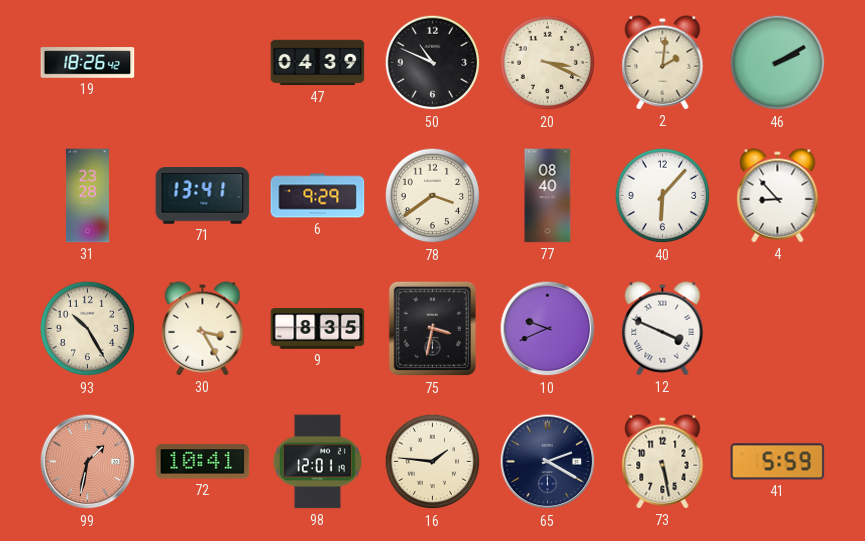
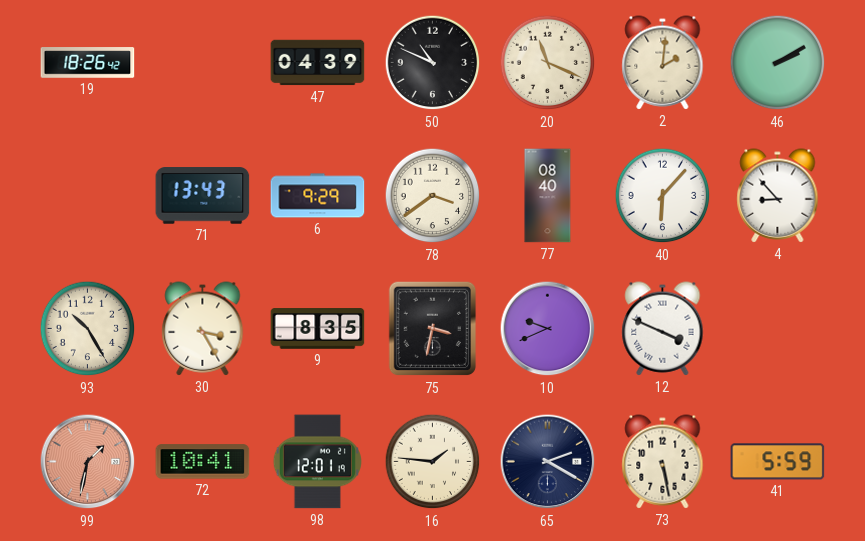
20: 3:19 -> 11:19
31: 23:28 -> none
71: 13:41 -> 13:43
